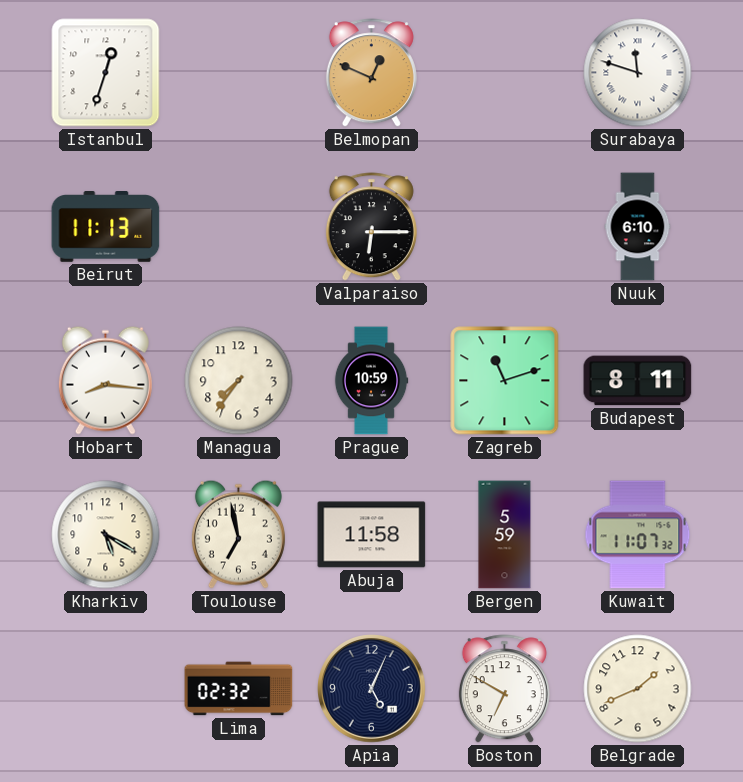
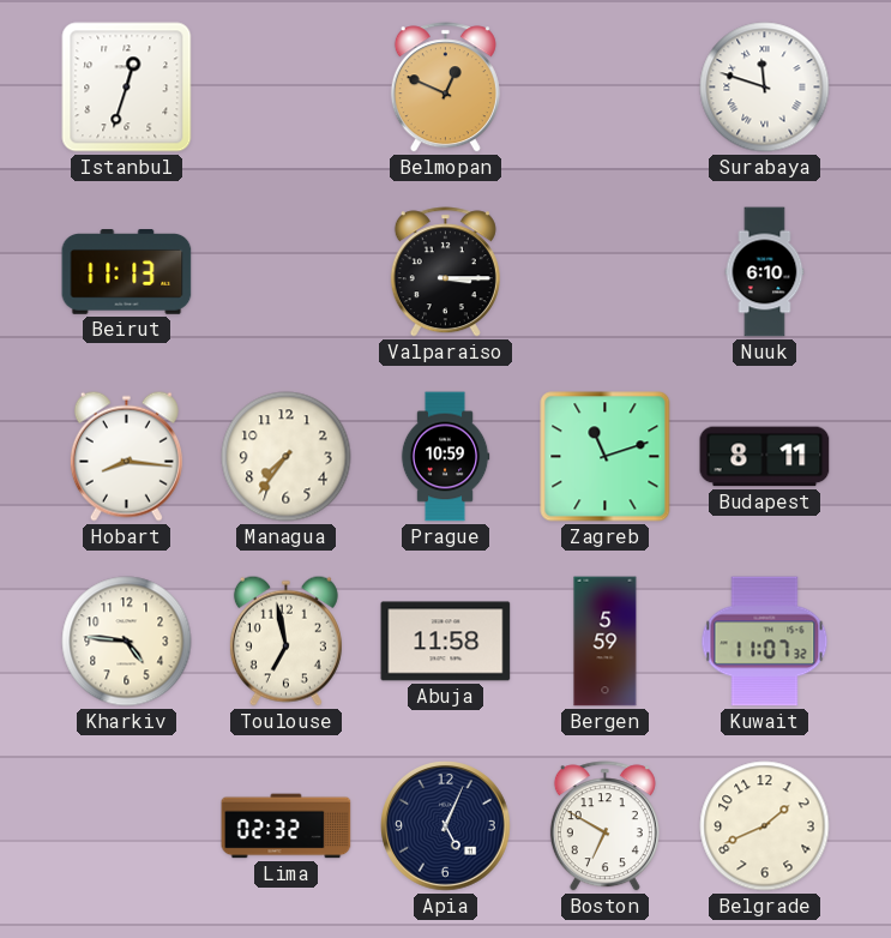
Valparaiso: 6:15 -> 3:15
Kharkiv: 5:20 -> 4:46
